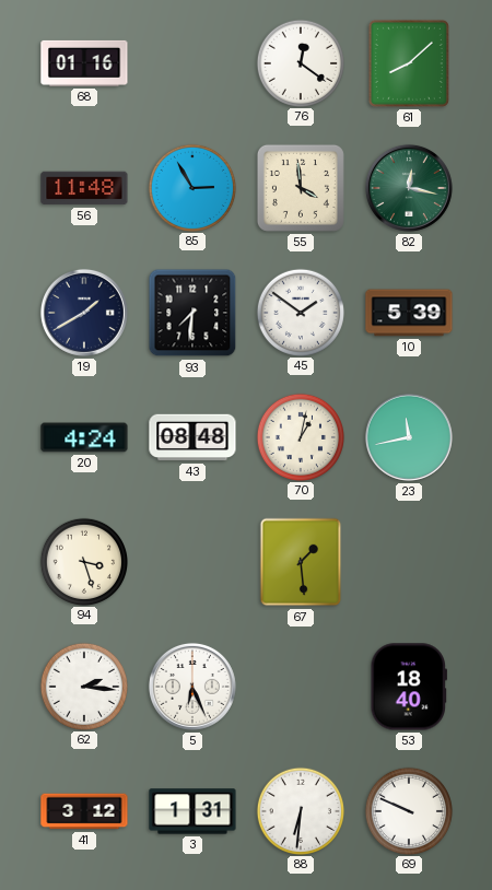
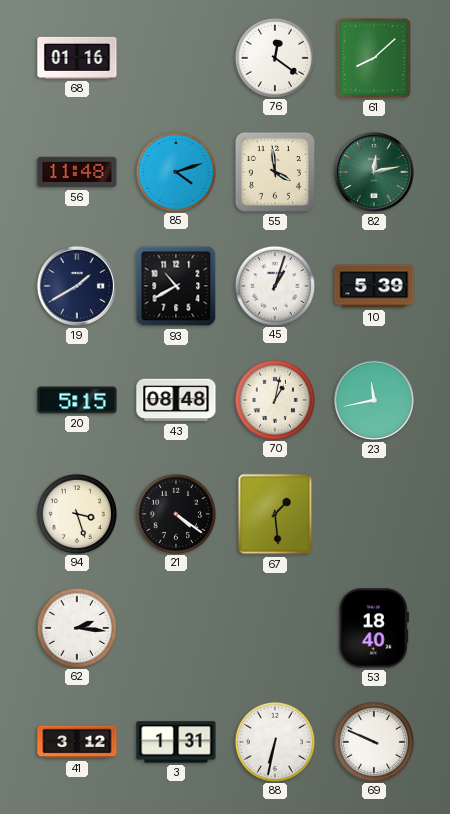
85: 2:55 -> 4:12
82: 12:17 -> 12:13
93: 7:31 -> 10:40
45: 1:51 -> 1:03
20: 4:24 -> 5:15
21: none -> 4:21
5: 6:26 -> none
88: 6:31 -> 6:32
